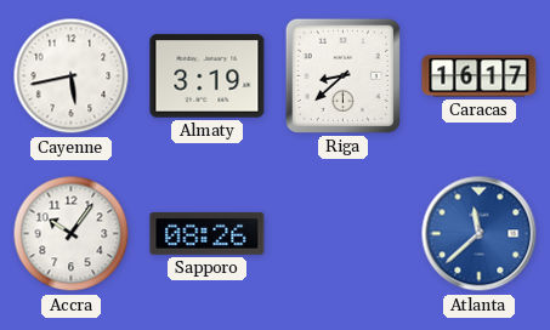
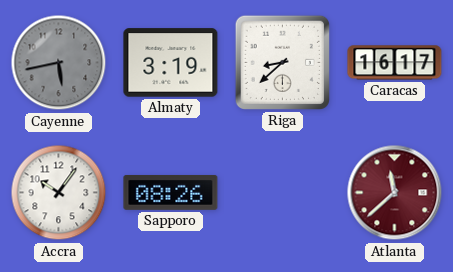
Cayenne dial: white -> grey
Atlanta dial: blue -> burgundy
